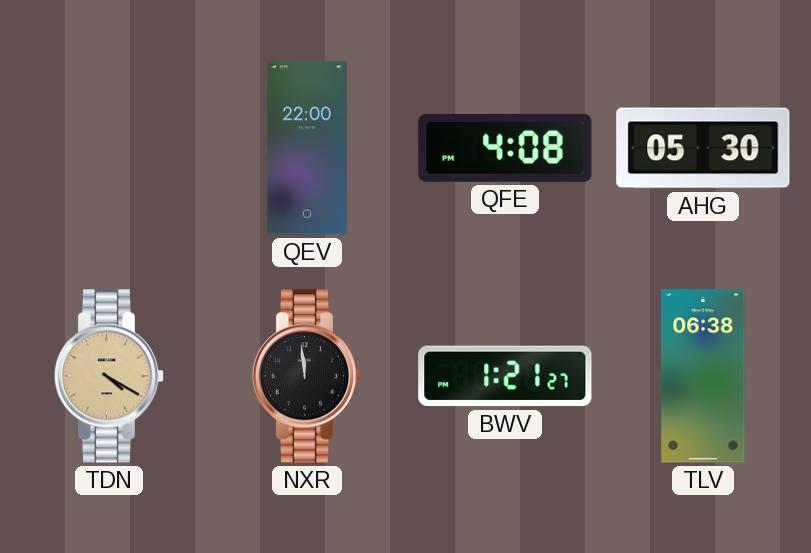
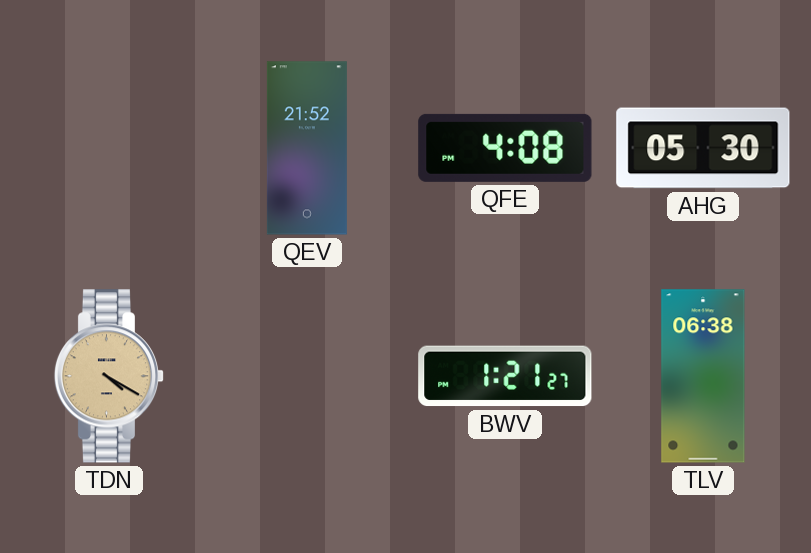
QEV: 22:00 -> 21:52
NXR: 11:59 -> none
